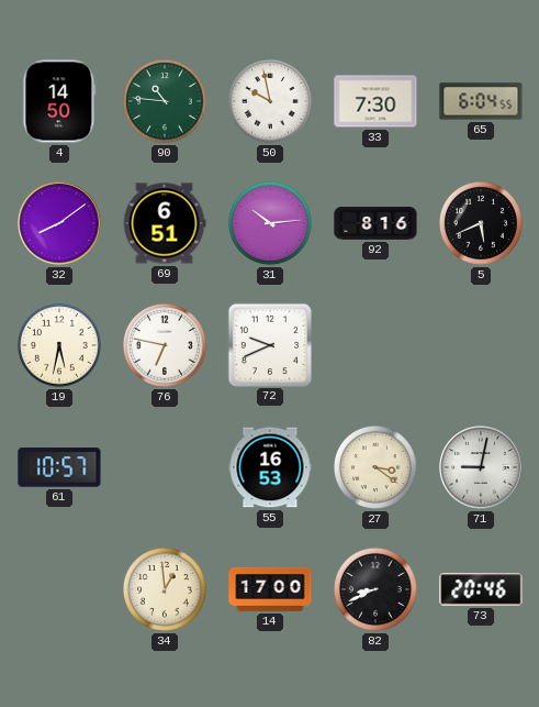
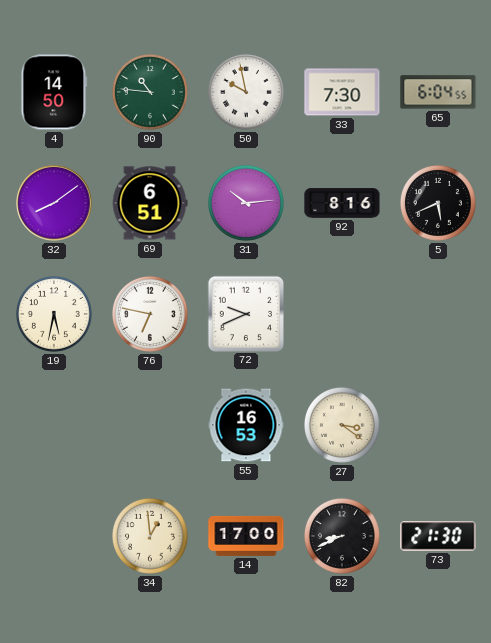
61: 10:57 -> none
71: 9:02 -> none
73: 20:46 -> 21:30
